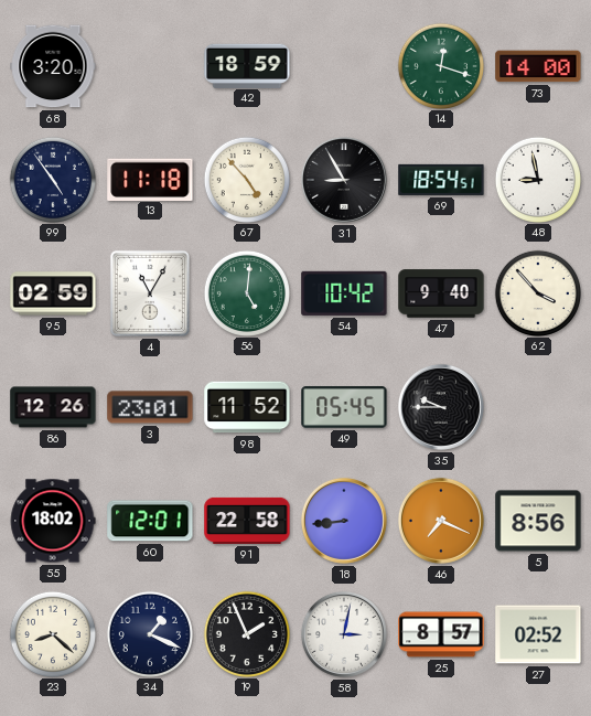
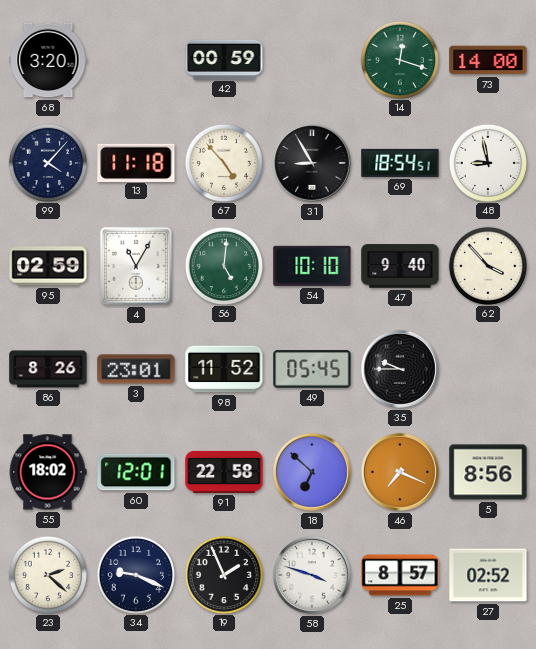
42: 18:59 -> 00:59
99: 4:54 -> 4:07
54: 10:42 -> 10:10
86: 12:26 -> 8:26
18: 8:44 -> 6:52
23: 8:22 -> 2:22
34: 1:19 -> 9:19
58: 3:02 -> 3:48
